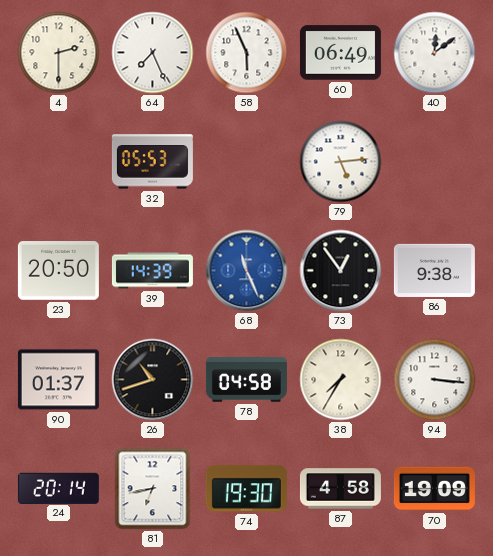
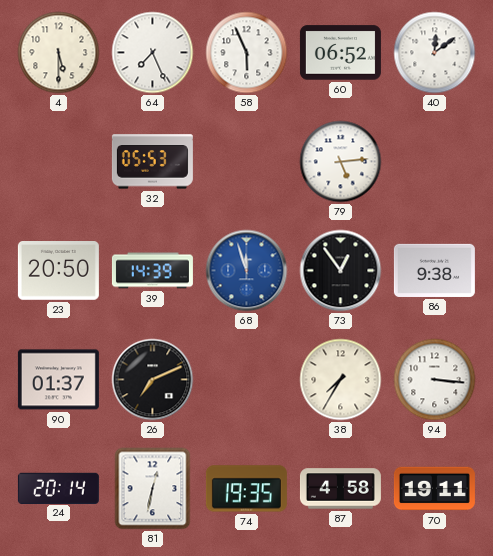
4: 2:30 -> 5:30
60: 06:49 -> 06:52
68: 11:26 -> 11:57
26: 10:42 -> 7:11
78: 04:58 -> none
81: 6:43 -> 12:32
74: 19:30 -> 19:35
70: 19:09 -> 19:11
